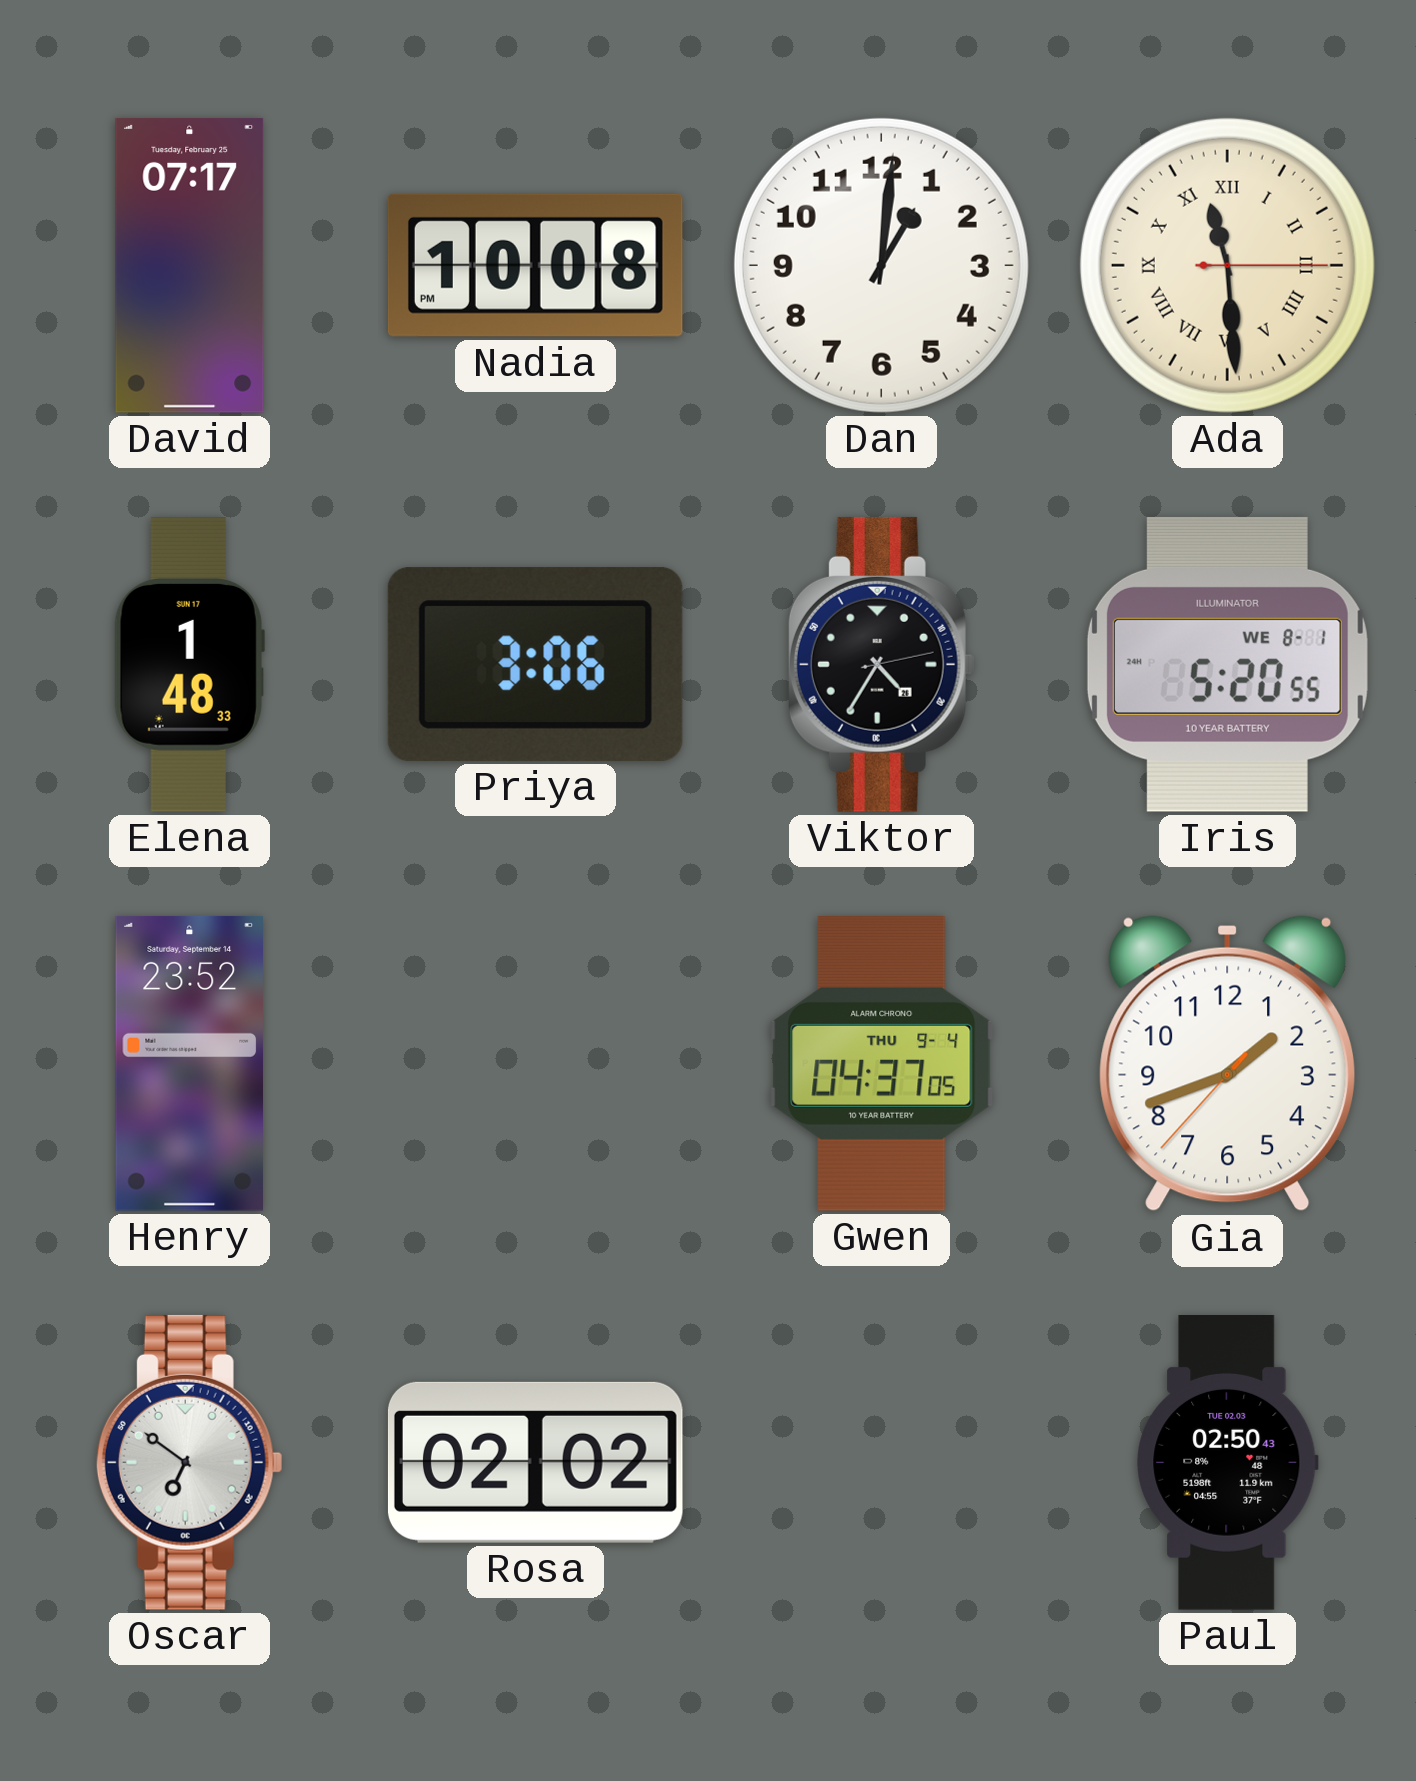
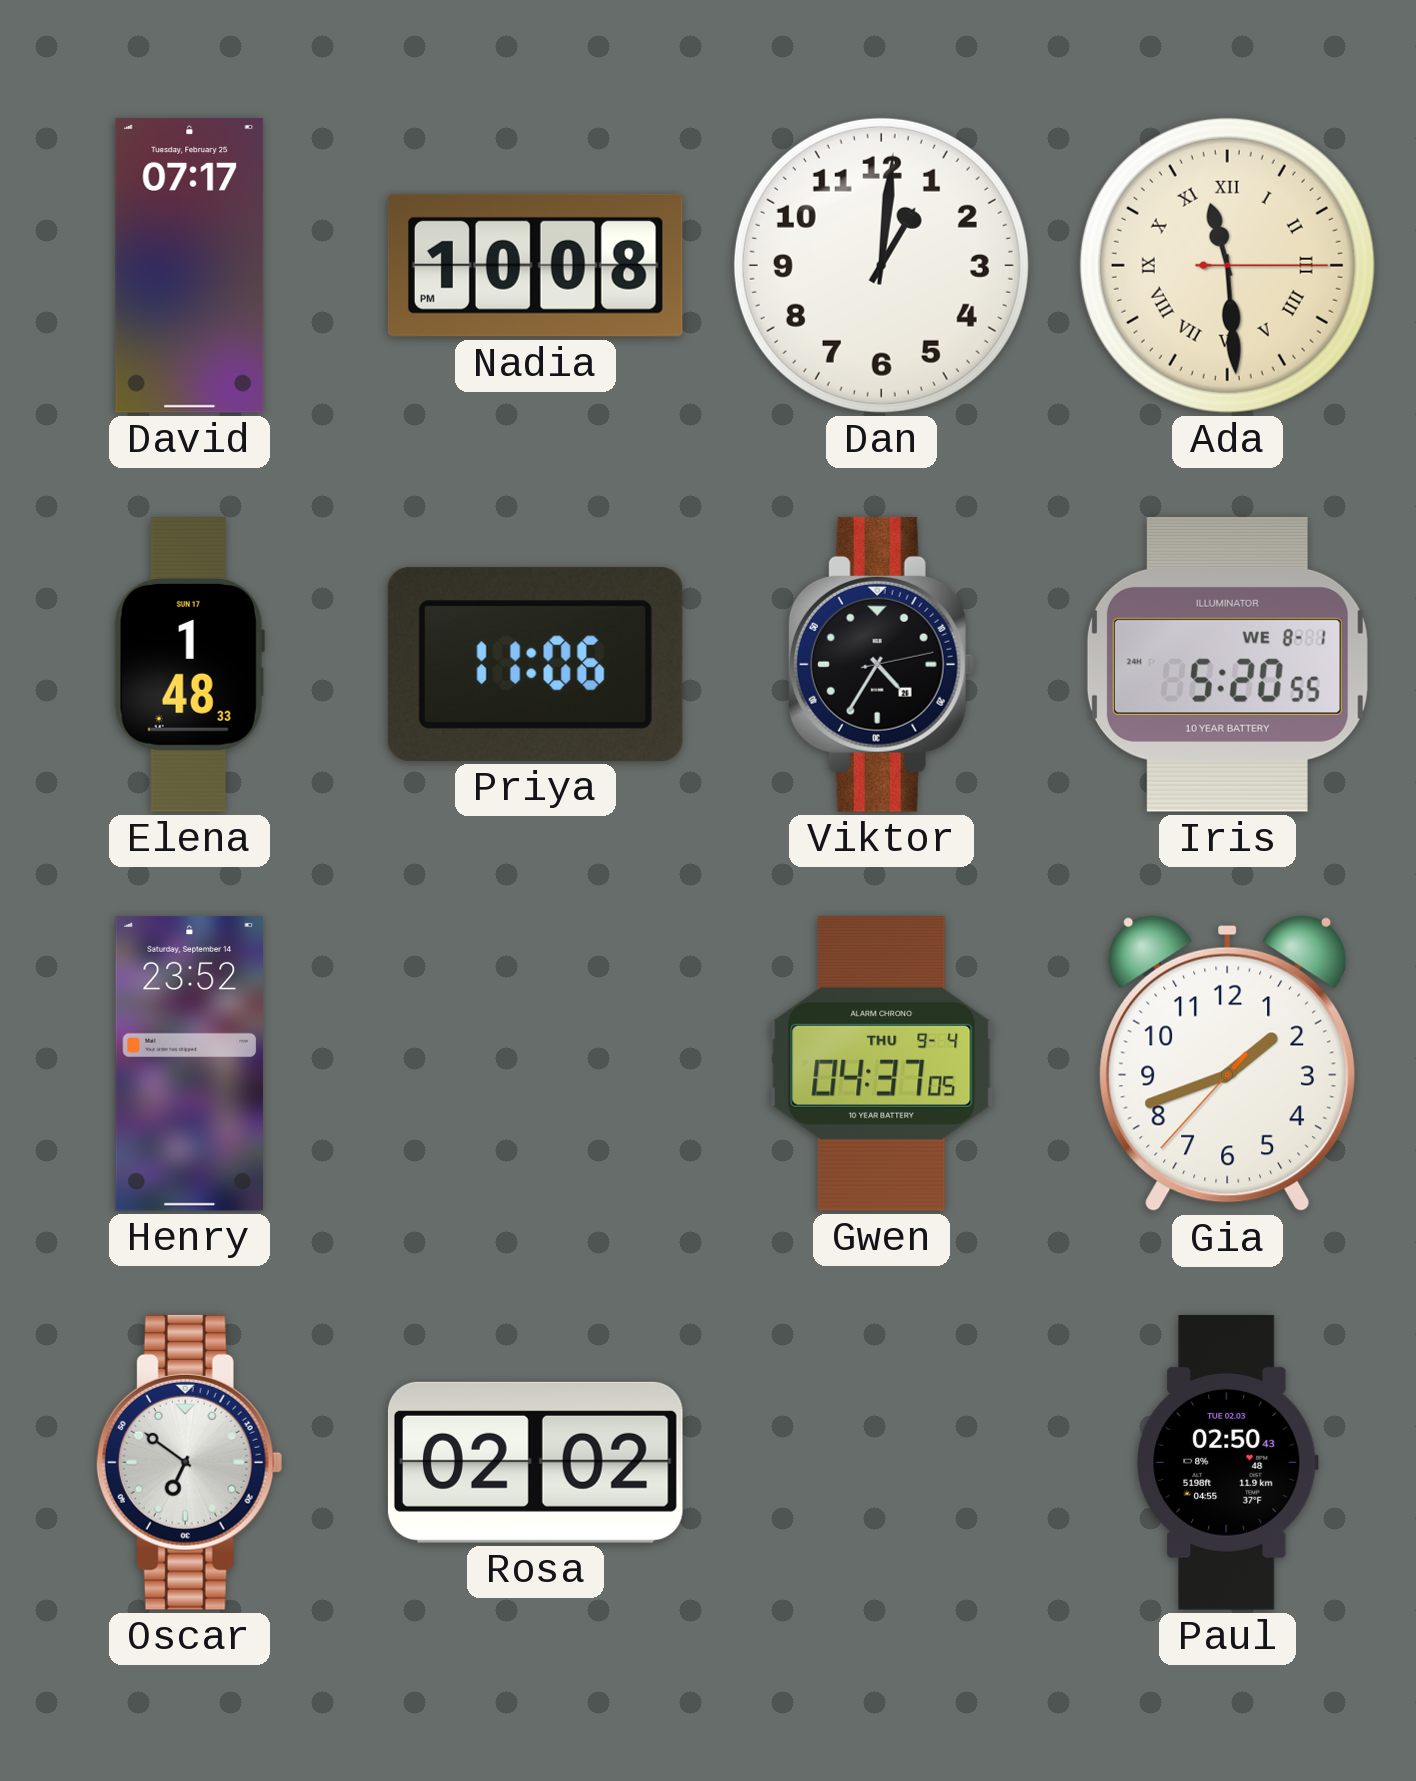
Priya: 3:06 -> 11:06
